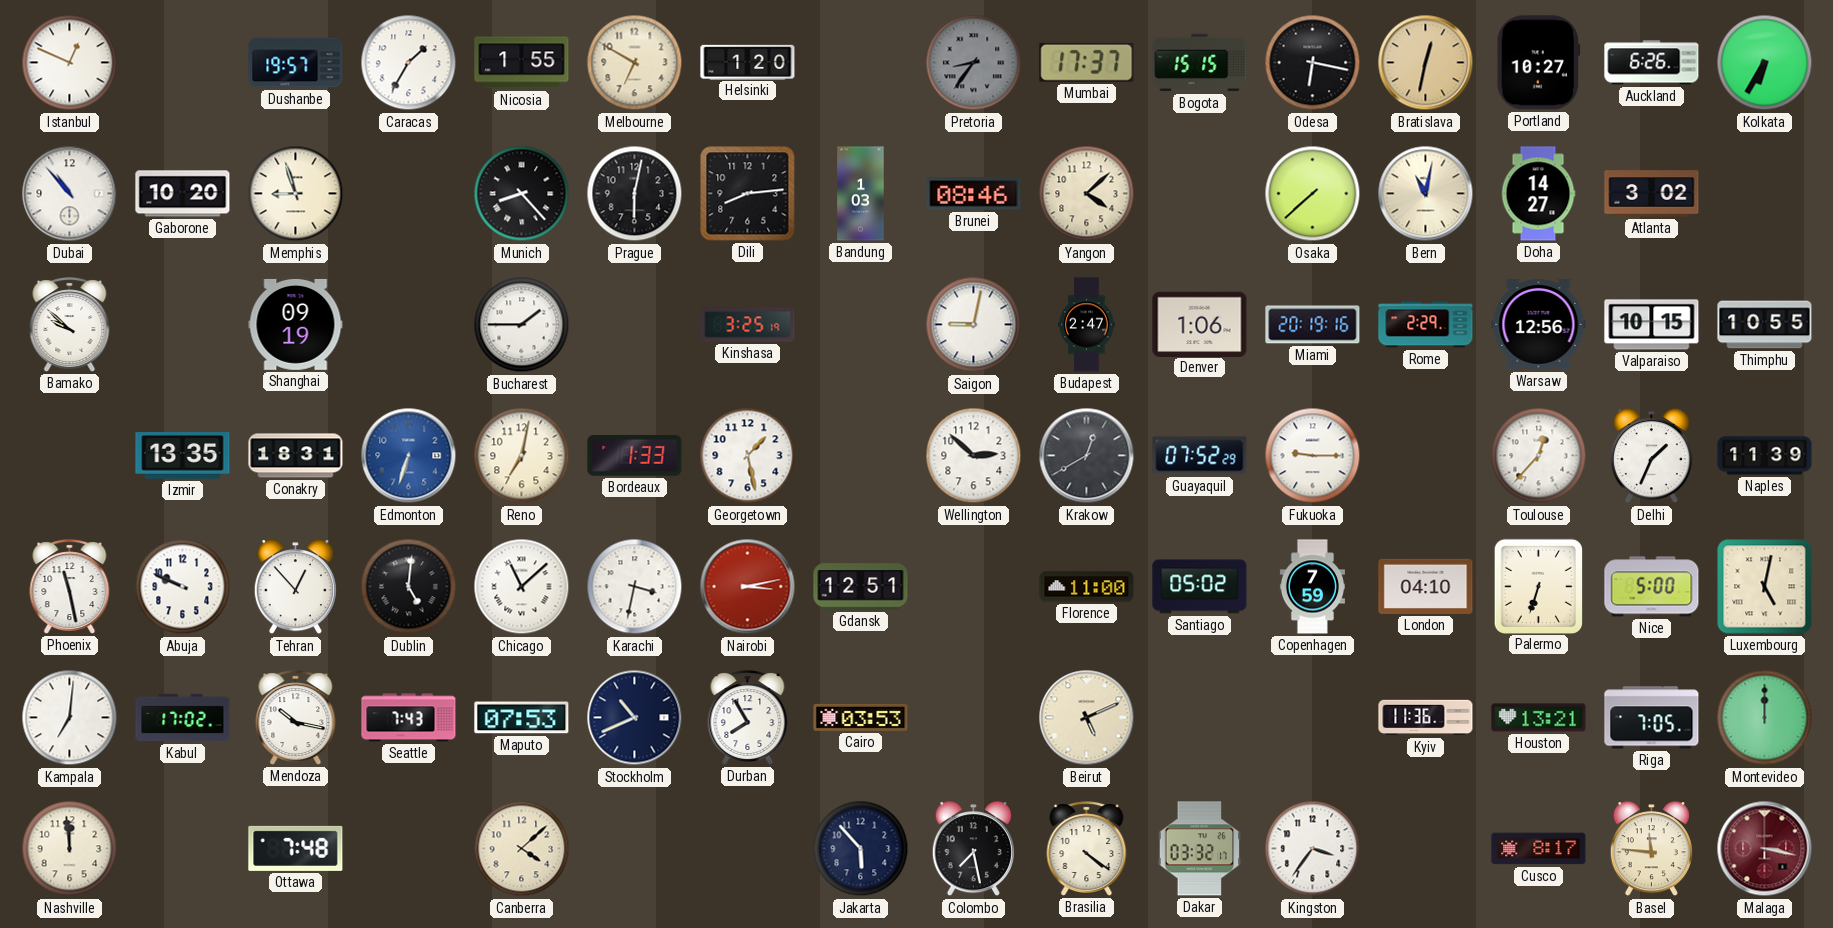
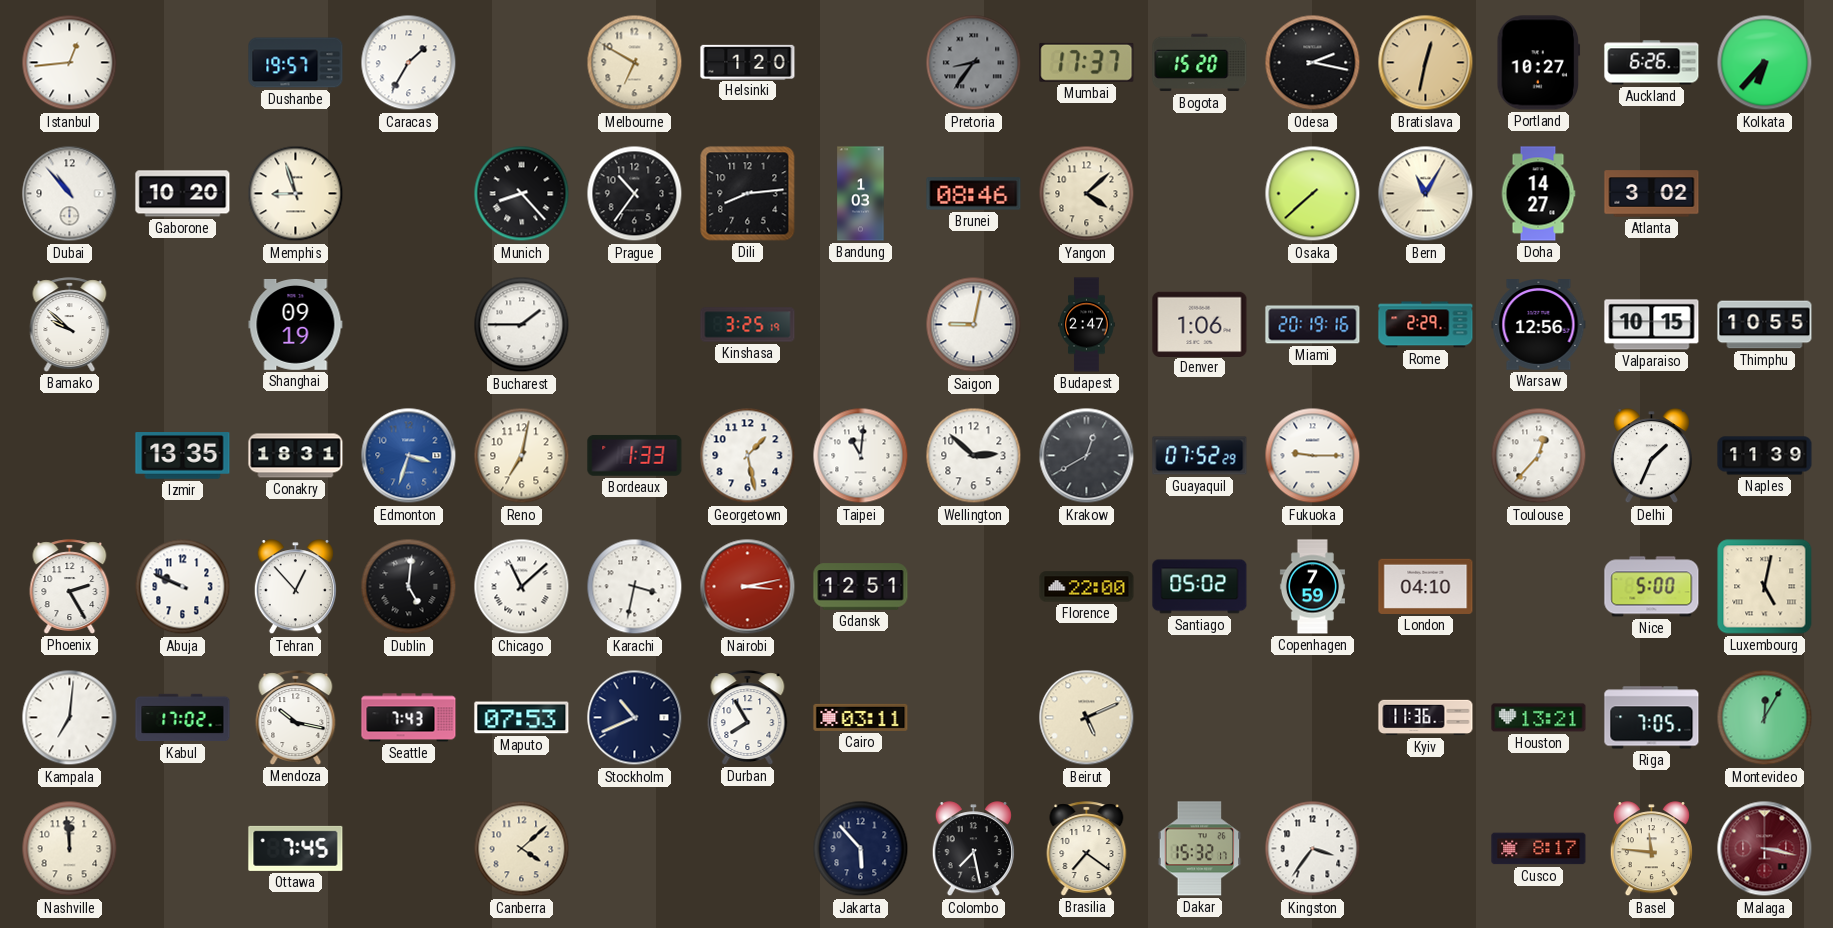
Istanbul: 12:49 -> 12:44
Nicosia: 1:55 -> none
Bogota: 15:15 -> 15:20
Odesa: 6:17 -> 2:17
Kolkata: 6:35 -> 6:37
Prague: 6:02 -> 10:36
Bern: 11:02 -> 11:05
Edmonton: 6:33 -> 3:33
Taipei: none -> 11:01
Phoenix: 11:28 -> 2:25
Florence: 11:00 -> 22:00
Palermo: 6:33 -> none
Cairo: 03:53 -> 03:11
Montevideo: 12:00 -> 12:05
Ottawa: 7:48 -> 7:45
Brasilia: 4:21 -> 7:21
Dakar: 03:32 -> 15:32
